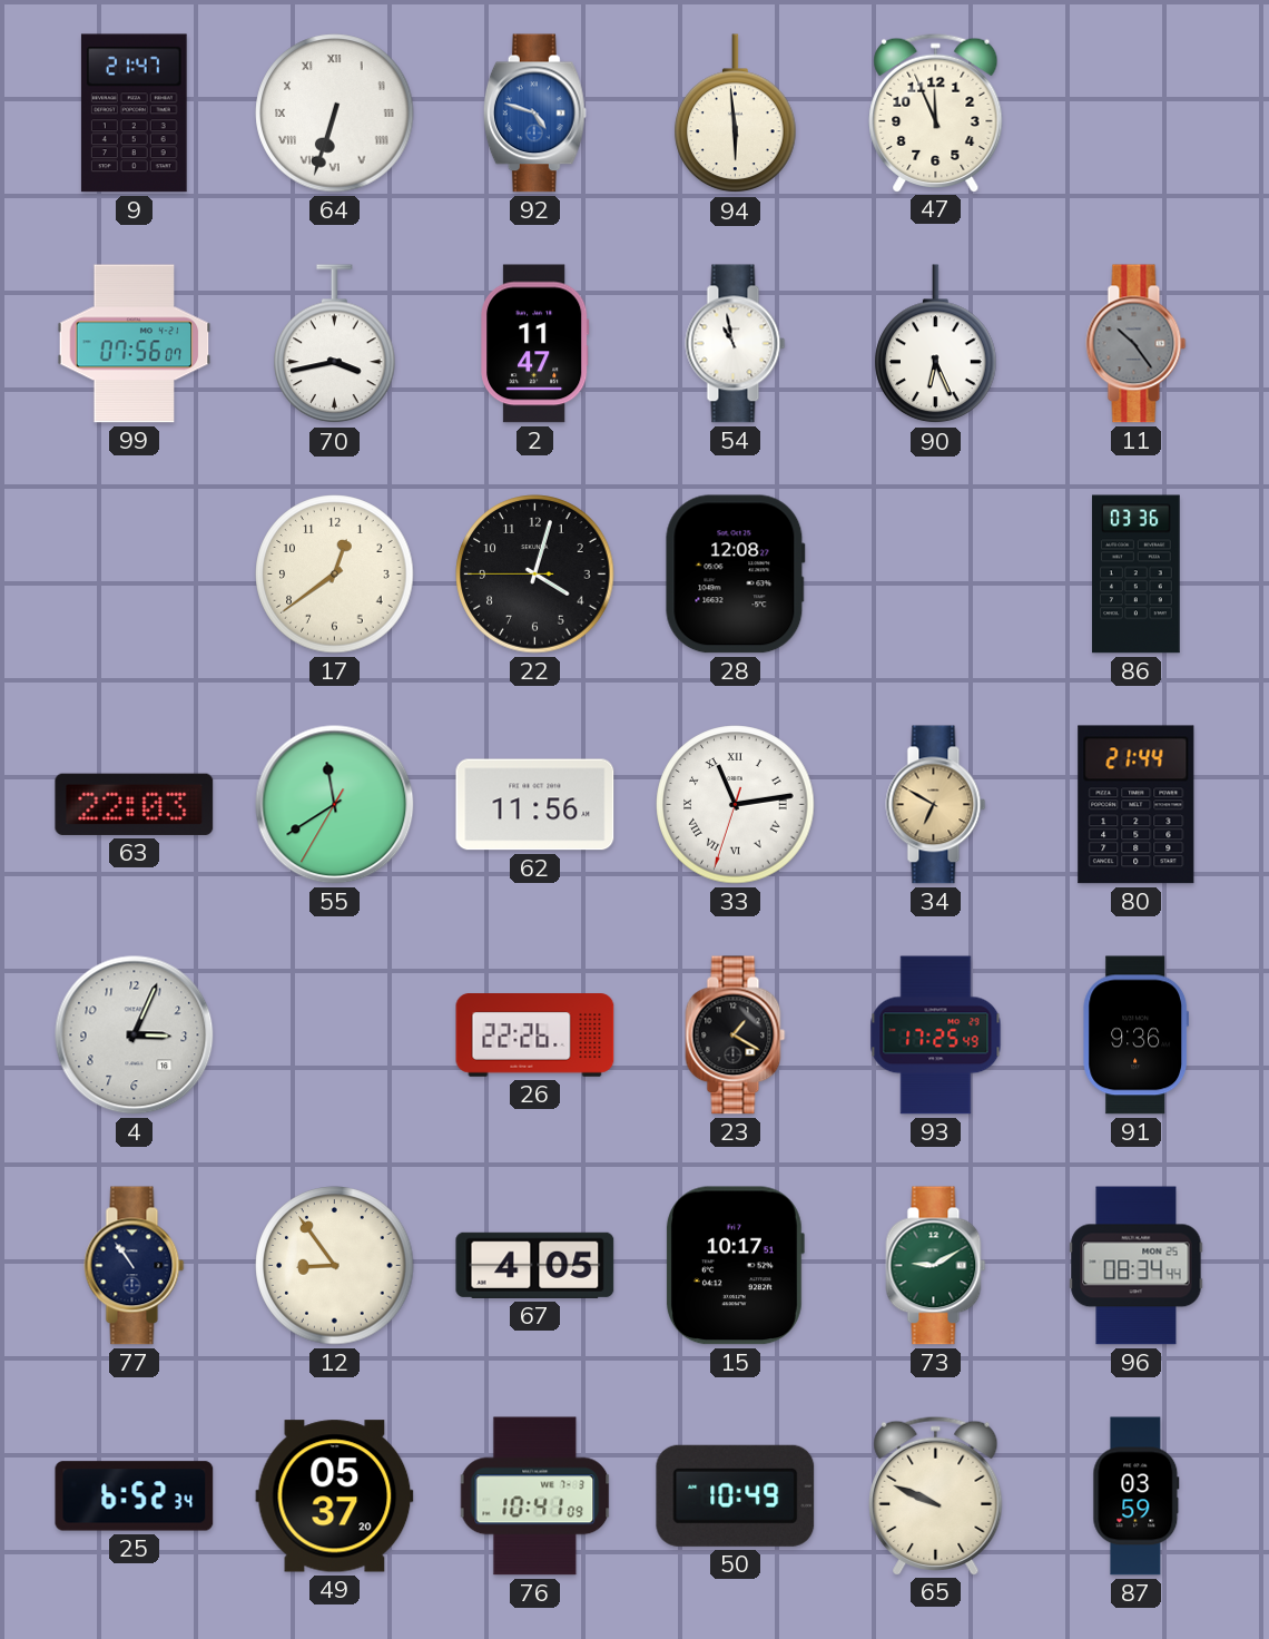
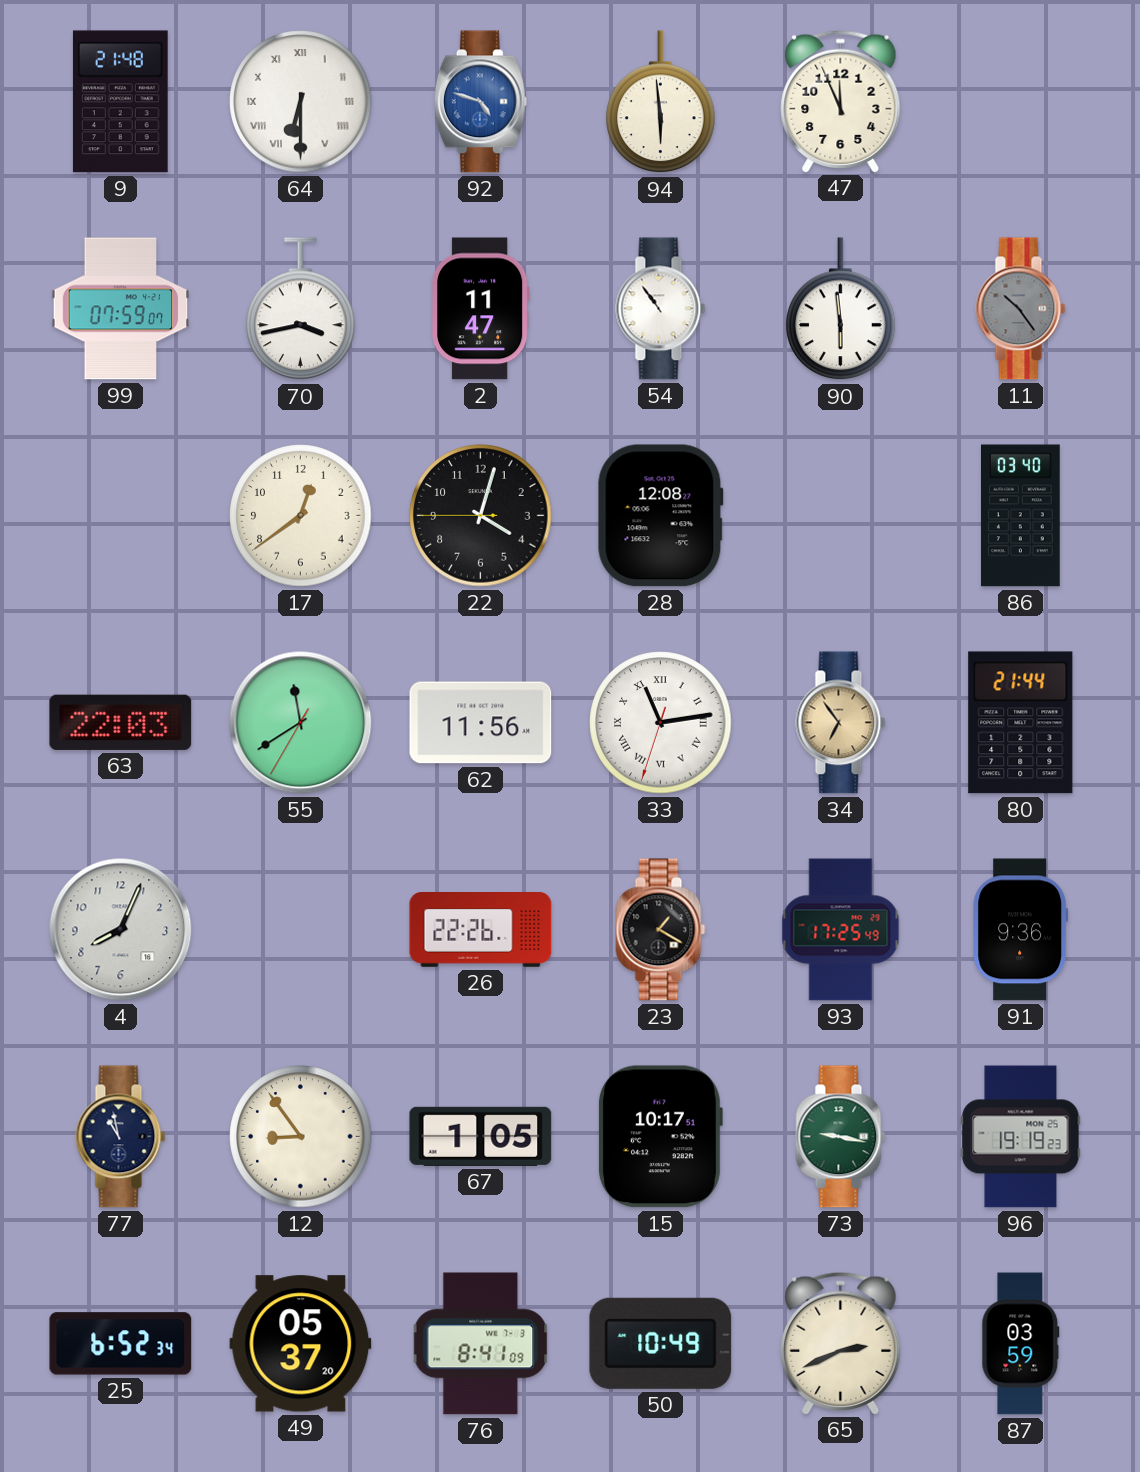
9: 21:47 -> 21:48
64: 6:33 -> 6:30
99: 07:56 -> 07:59
54: 10:58 -> 10:54
90: 6:26 -> 5:59
86: 03:36 -> 03:40
34: 6:50 -> 6:54
4: 3:04 -> 8:04
77: 10:54 -> 10:58
67: 4:05 -> 1:05
73: 9:10 -> 9:17
96: 08:34 -> 19:19
76: 10:41 -> 8:41
65: 9:49 -> 2:41
